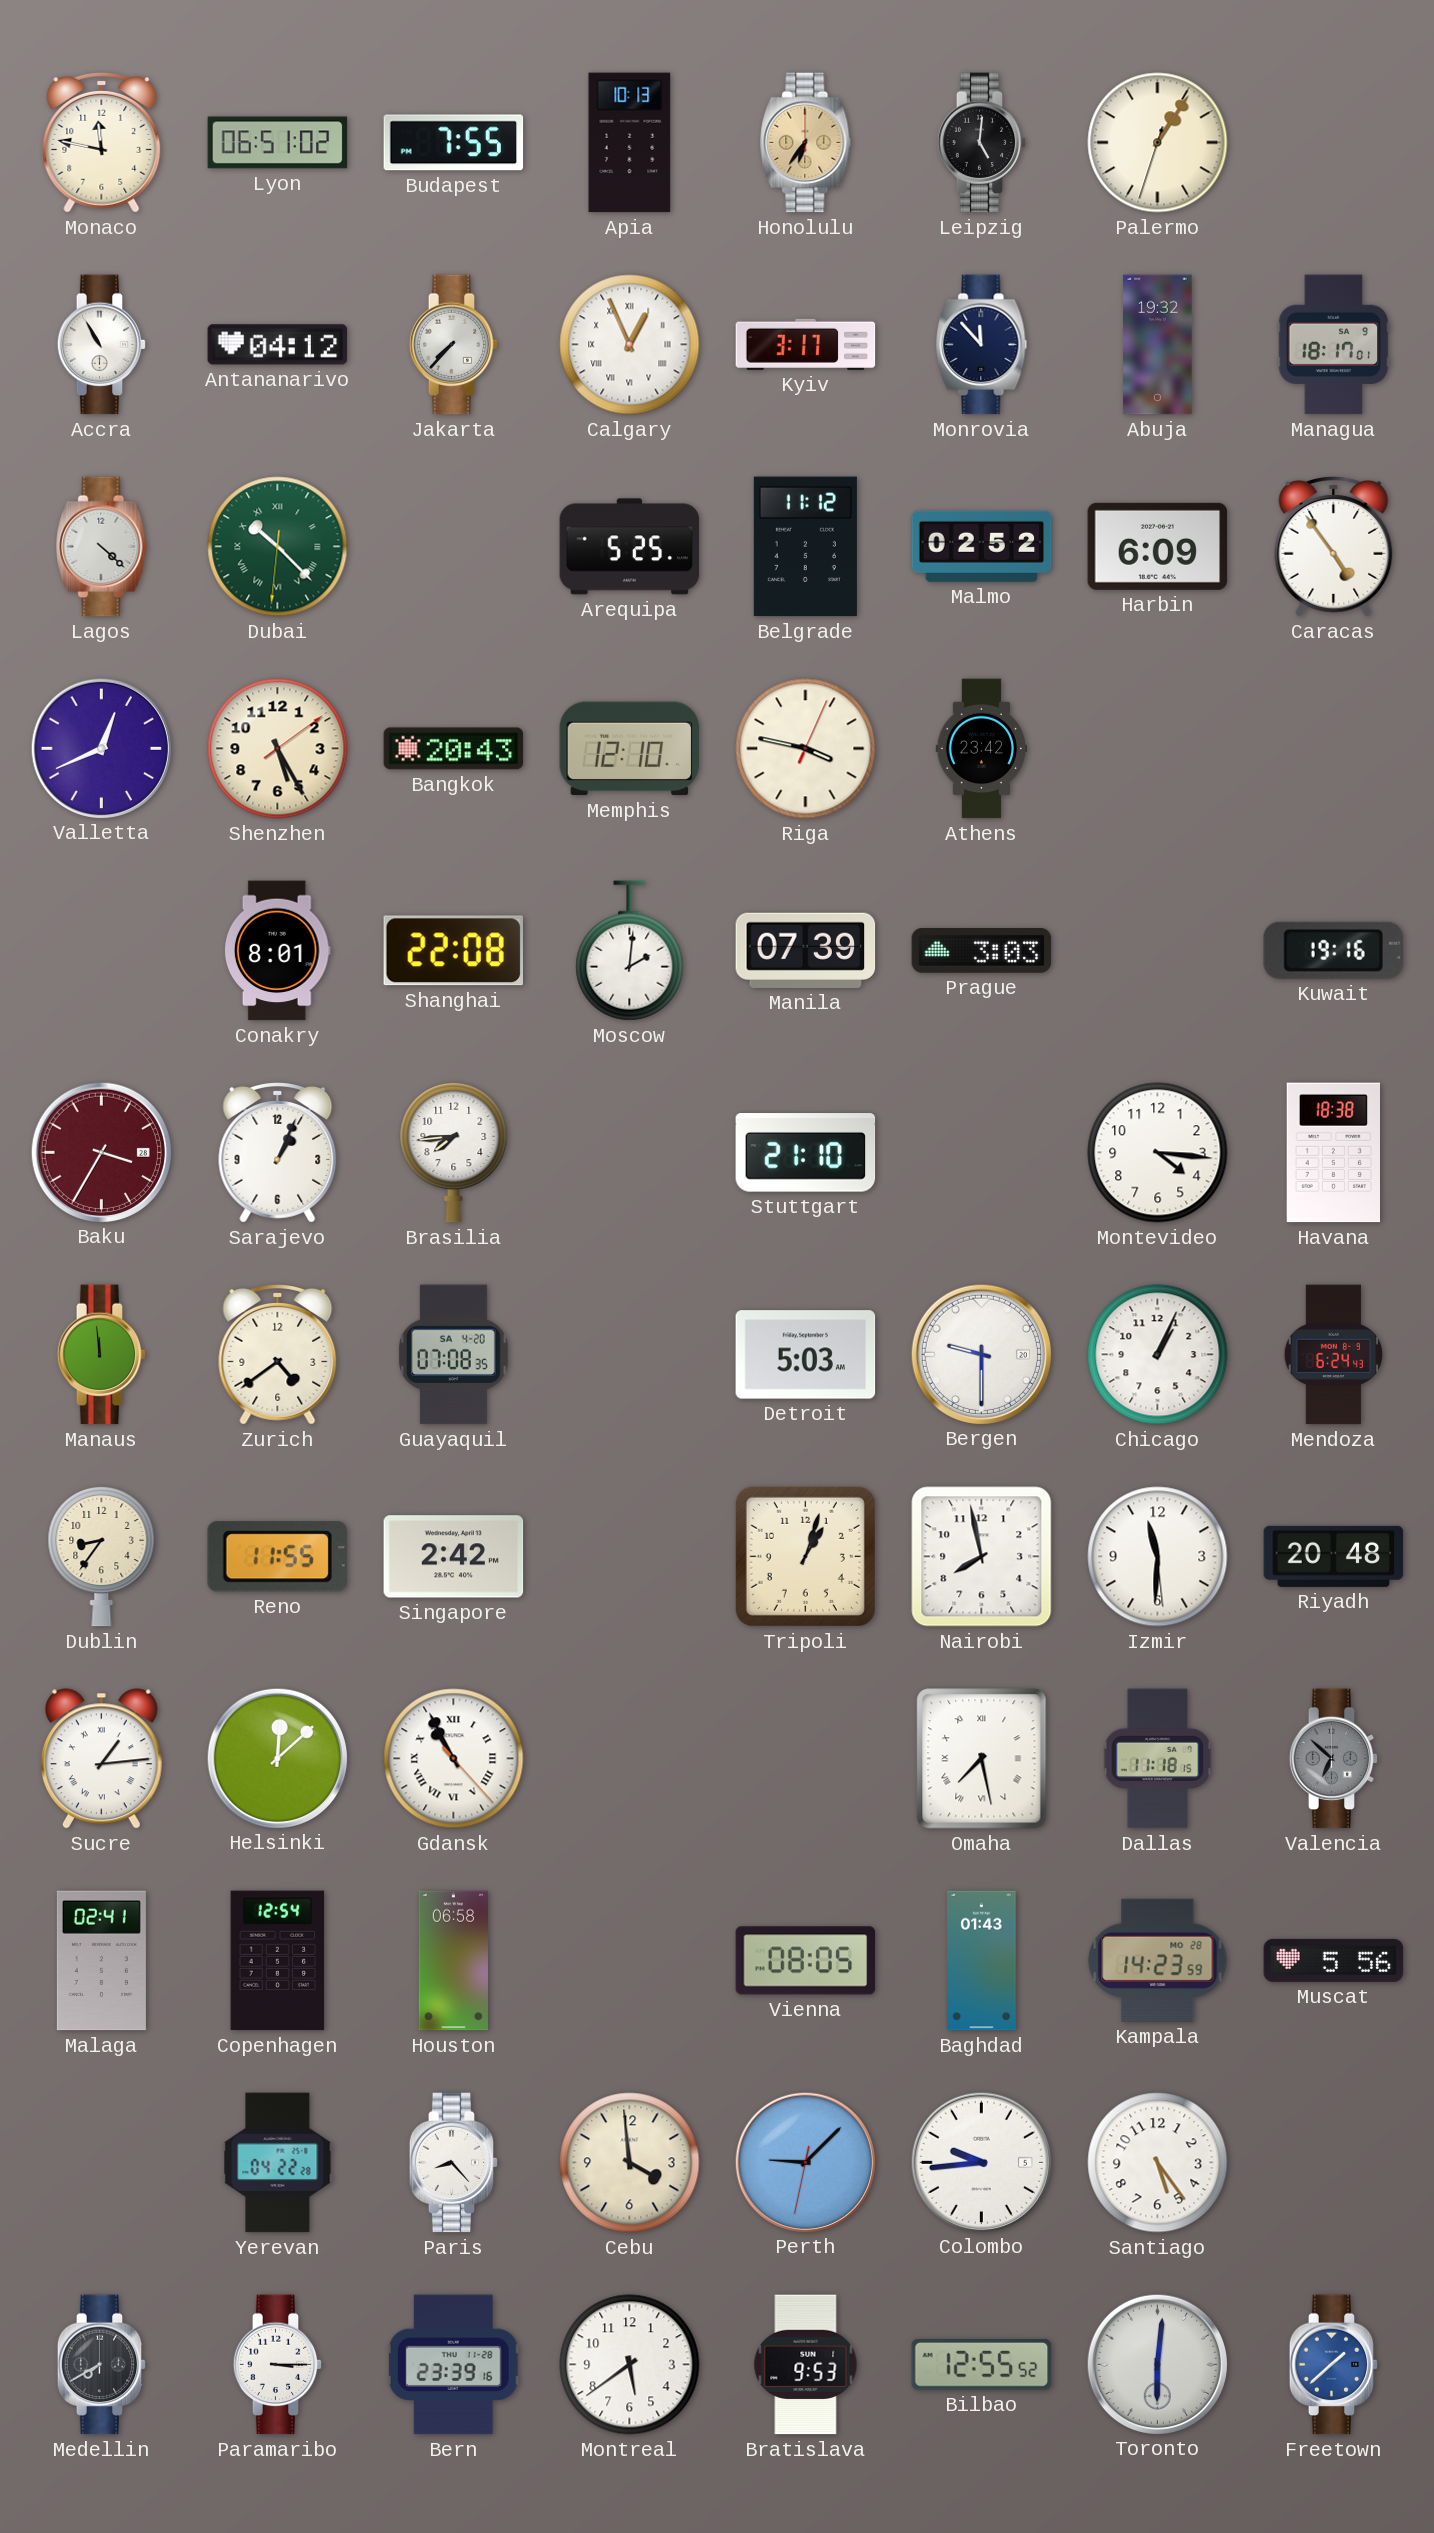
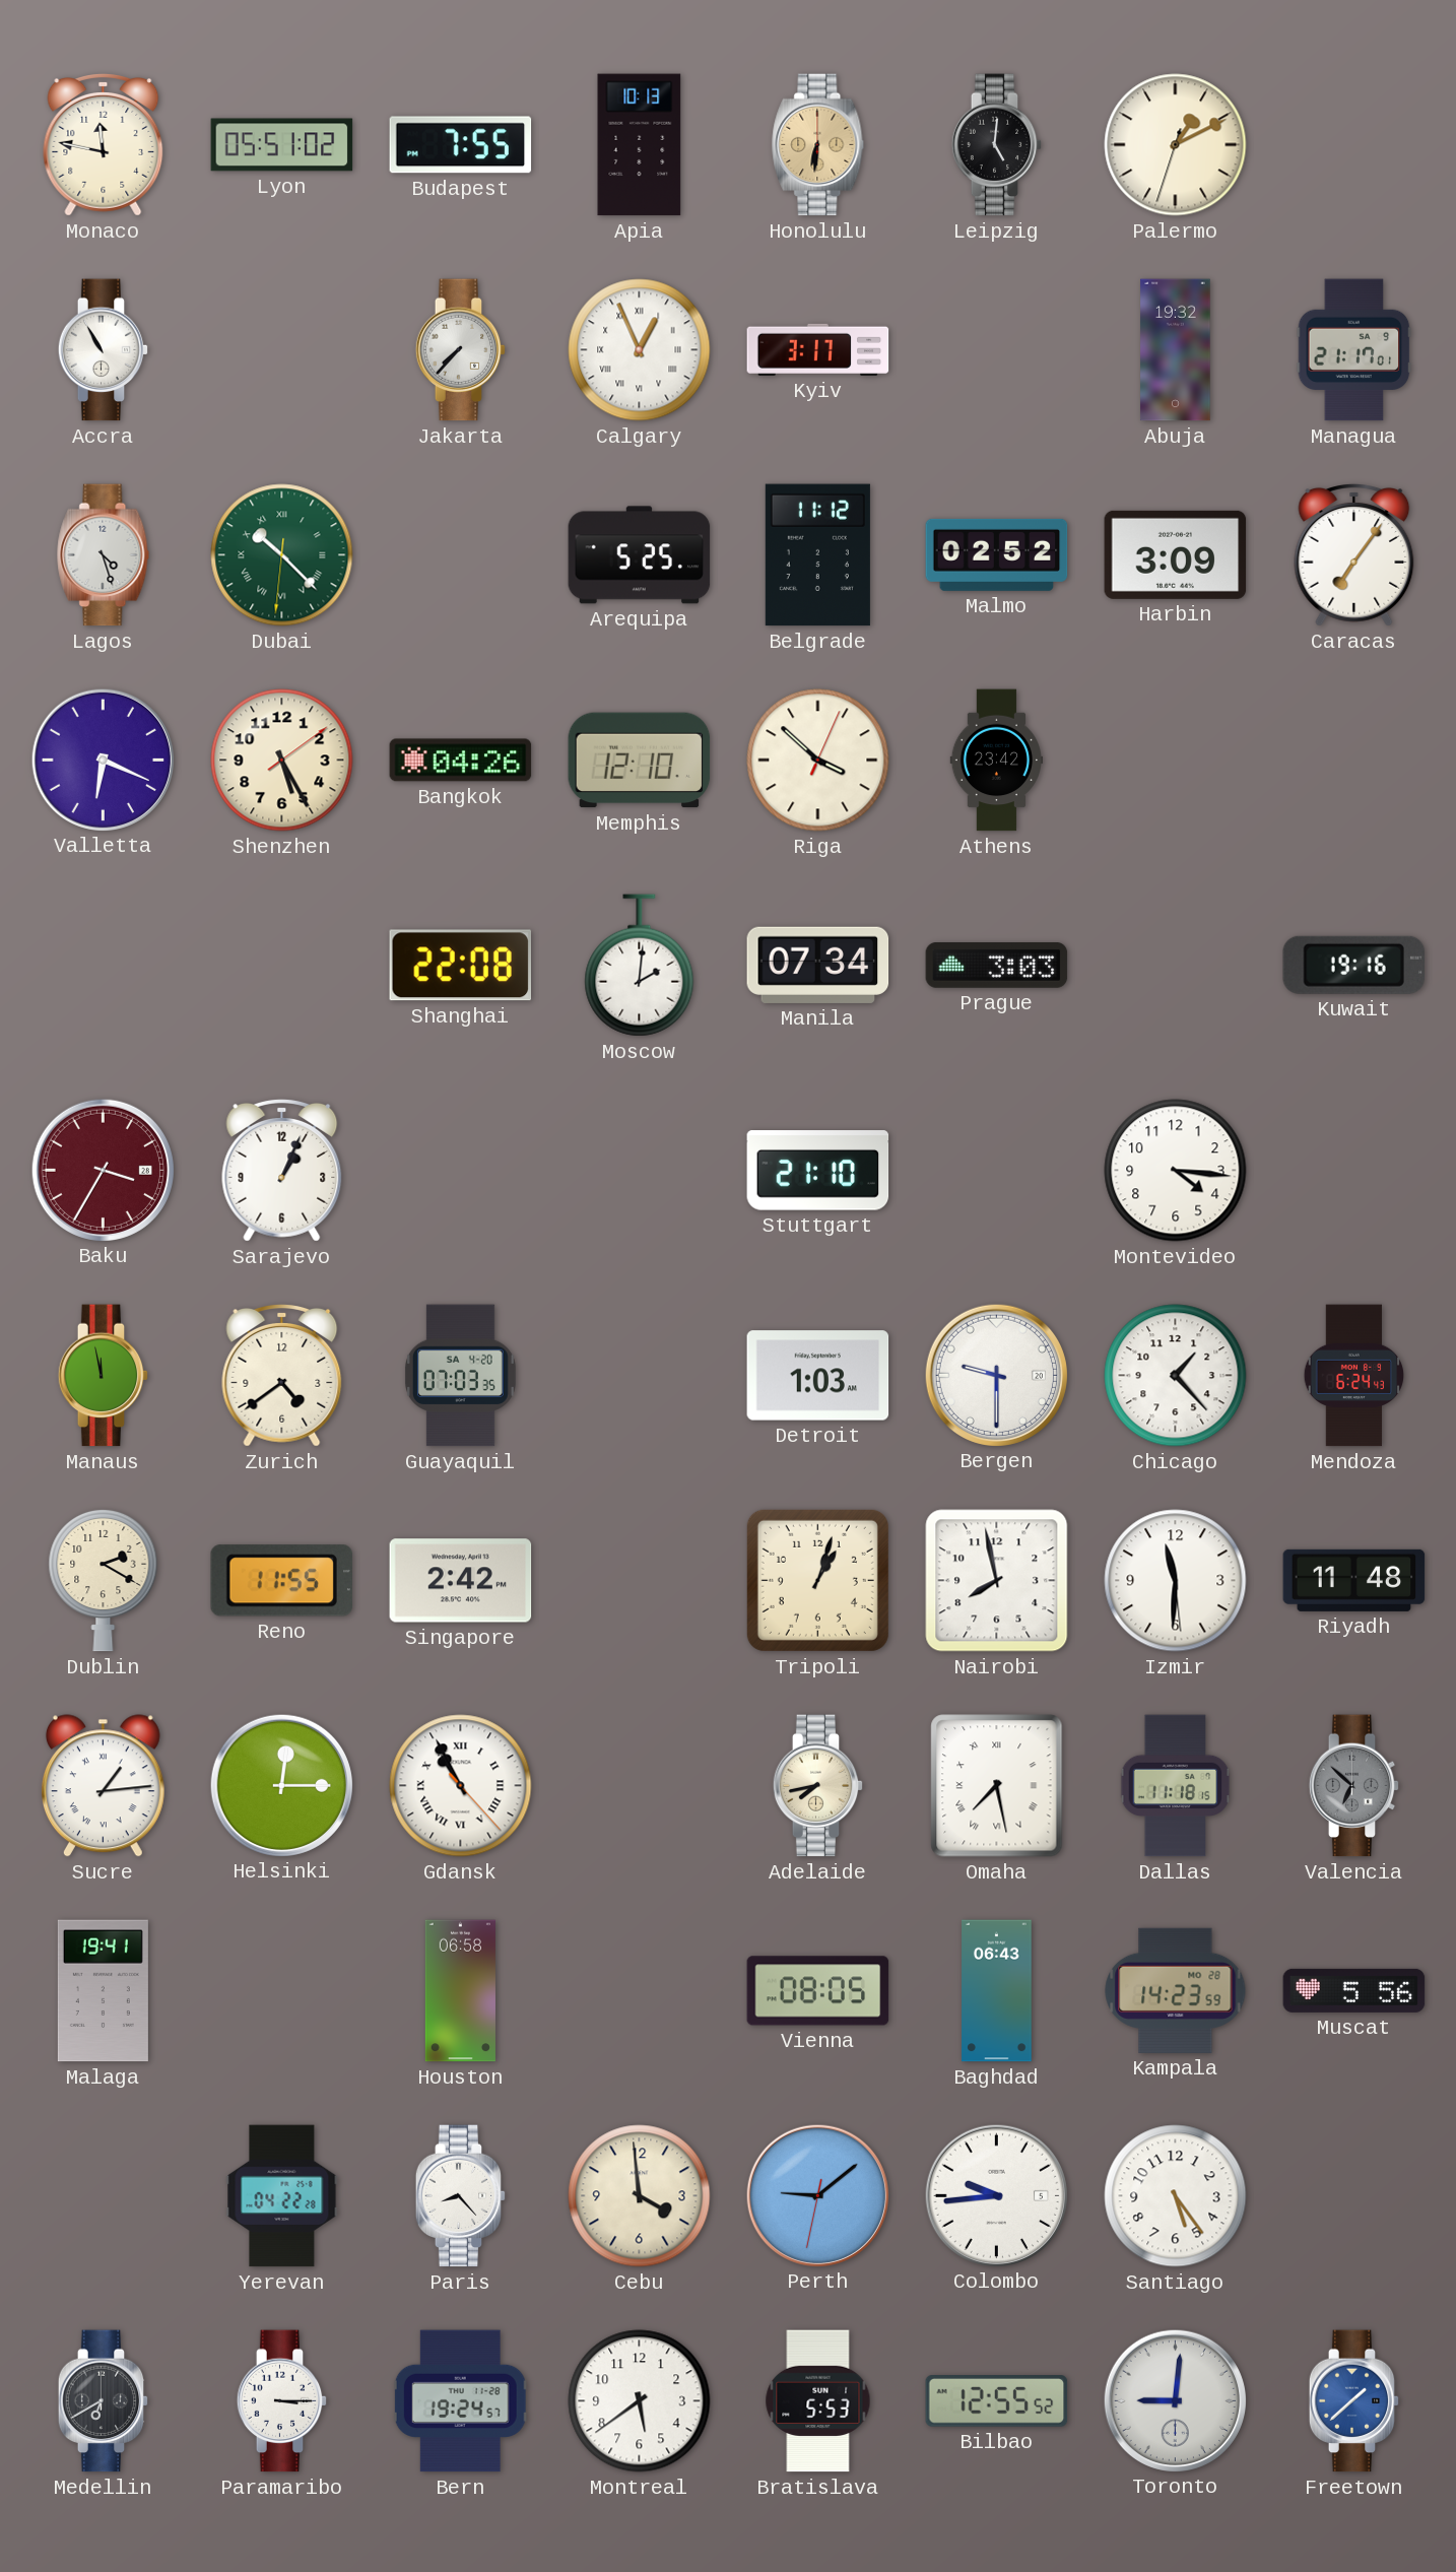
Lyon: 06:51 -> 05:51
Honolulu: 6:36 -> 6:31
Palermo: 1:05 -> 1:10
Antananarivo: 04:12 -> none
Monrovia: 11:53 -> none
Managua: 18:17 -> 21:17
Lagos: 4:22 -> 4:27
Harbin: 6:09 -> 3:09
Caracas: 4:54 -> 7:06
Valletta: 12:41 -> 6:19
Bangkok: 20:43 -> 04:26
Riga: 3:47 -> 3:52
Conakry: 8:01 -> none
Manila: 07:39 -> 07:34
Brasilia: 7:44 -> none
Havana: 18:38 -> none
Manaus: 11:59 -> 11:58
Guayaquil: 07:08 -> 07:03
Detroit: 5:03 -> 1:03
Chicago: 1:04 -> 1:23
Dublin: 8:36 -> 2:20
Riyadh: 20:48 -> 11:48
Helsinki: 12:08 -> 12:15
Adelaide: none -> 7:43
Malaga: 02:41 -> 19:41
Copenhagen: 12:54 -> none
Baghdad: 01:43 -> 06:43
Perth: 9:07 -> 9:08
Medellin: 7:40 -> 6:40
Bern: 23:39 -> 19:24
Bratislava: 9:53 -> 5:53
Toronto: 6:01 -> 9:01
